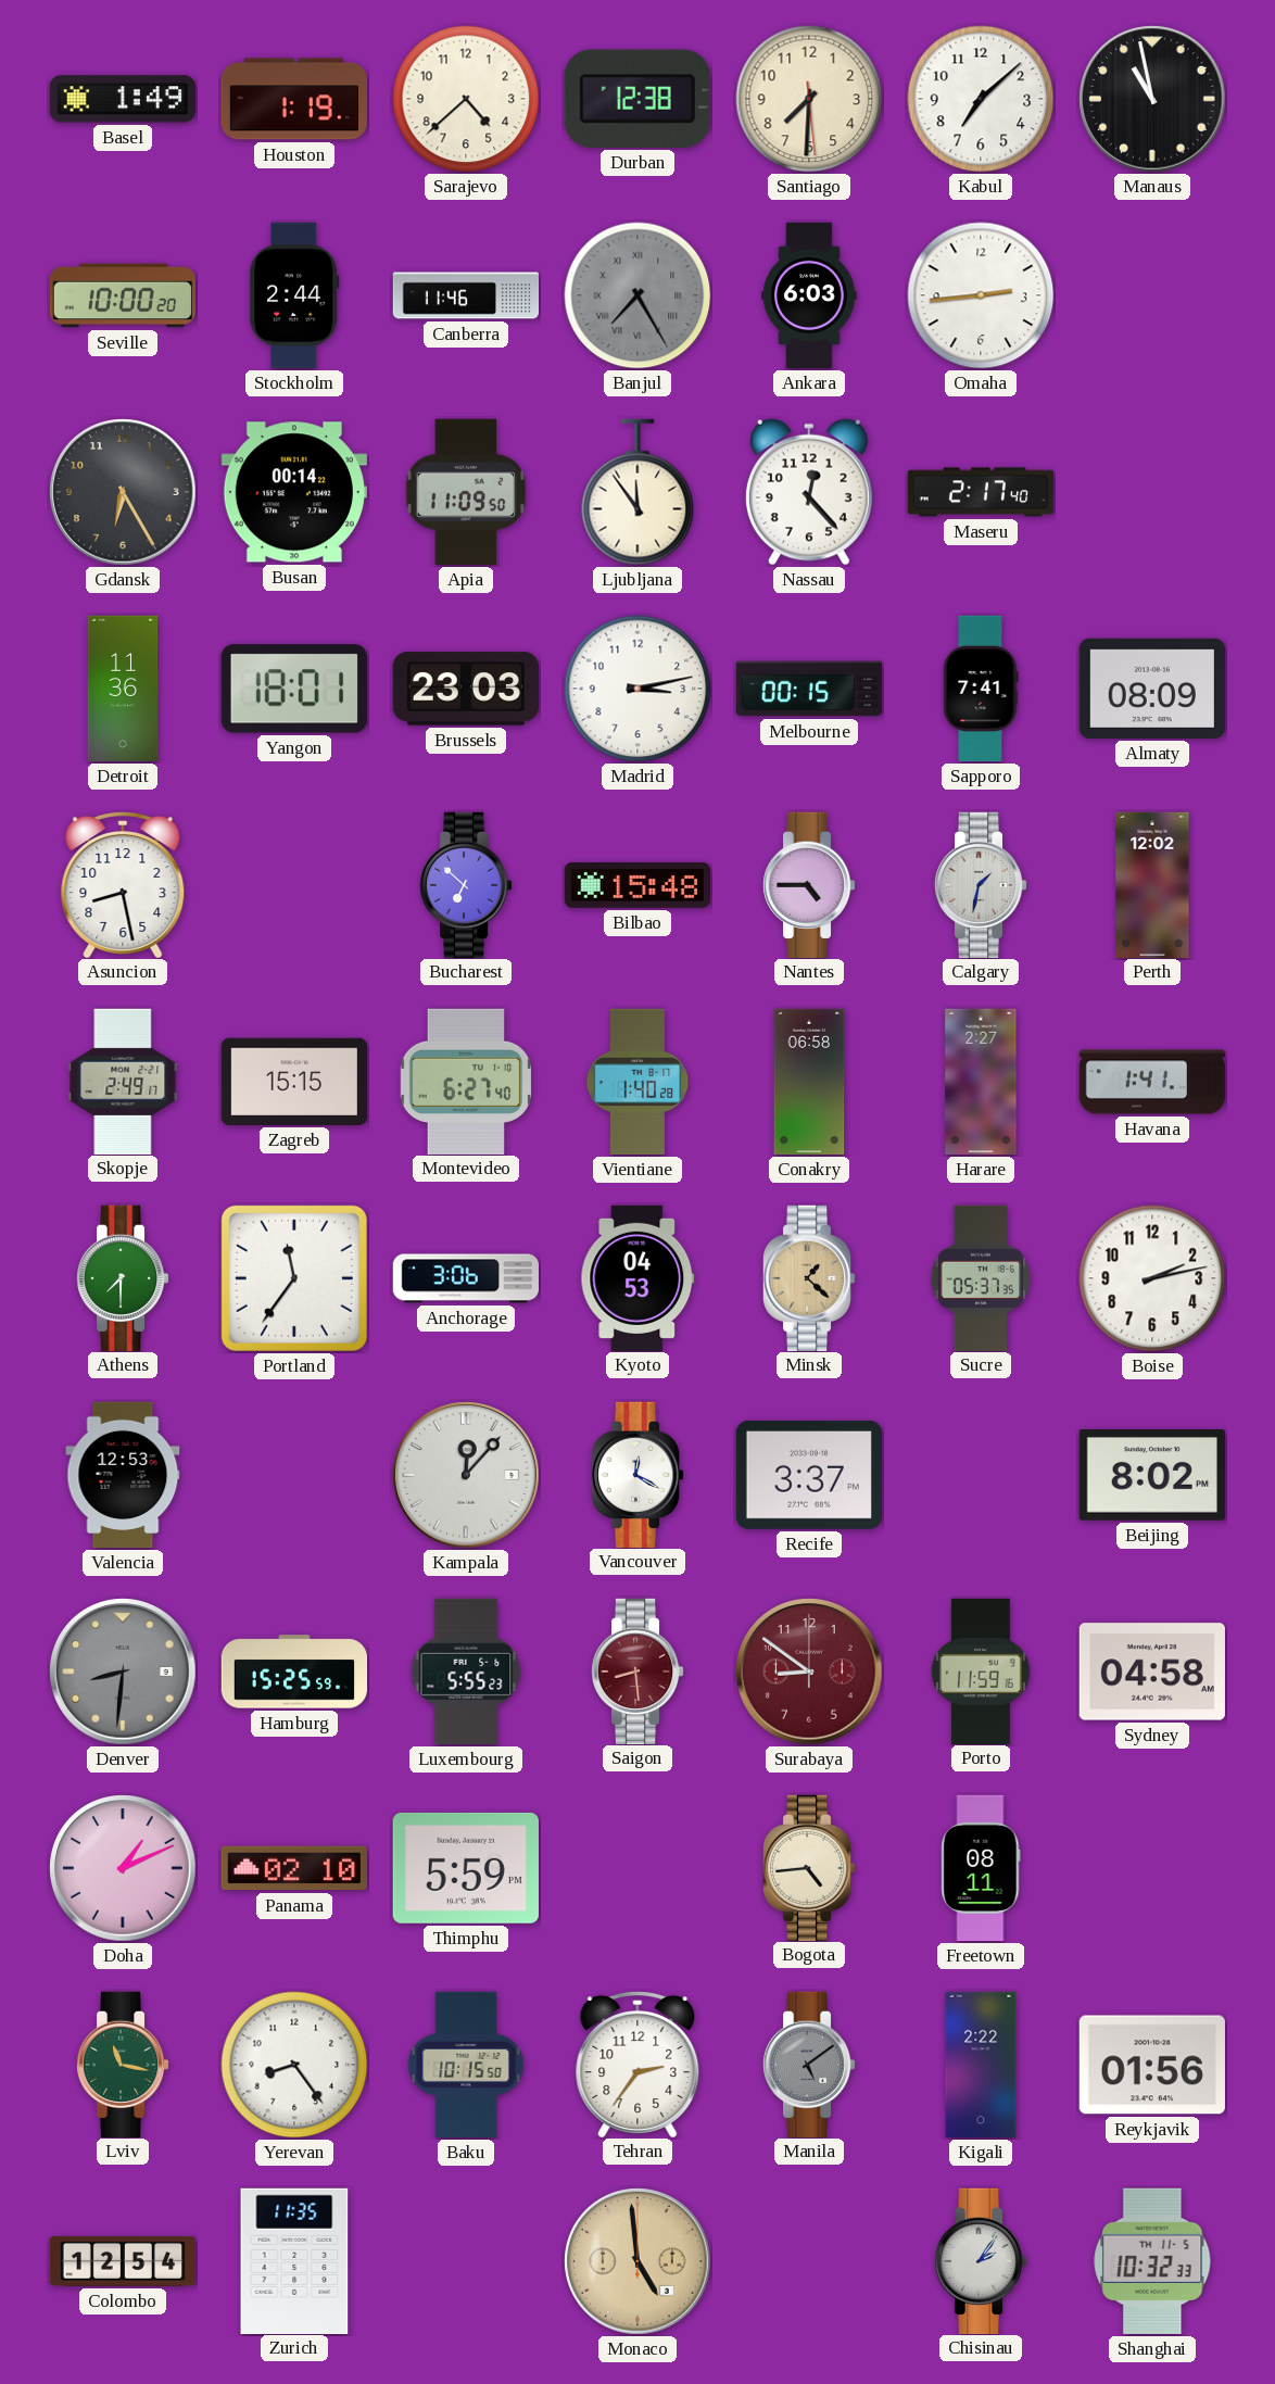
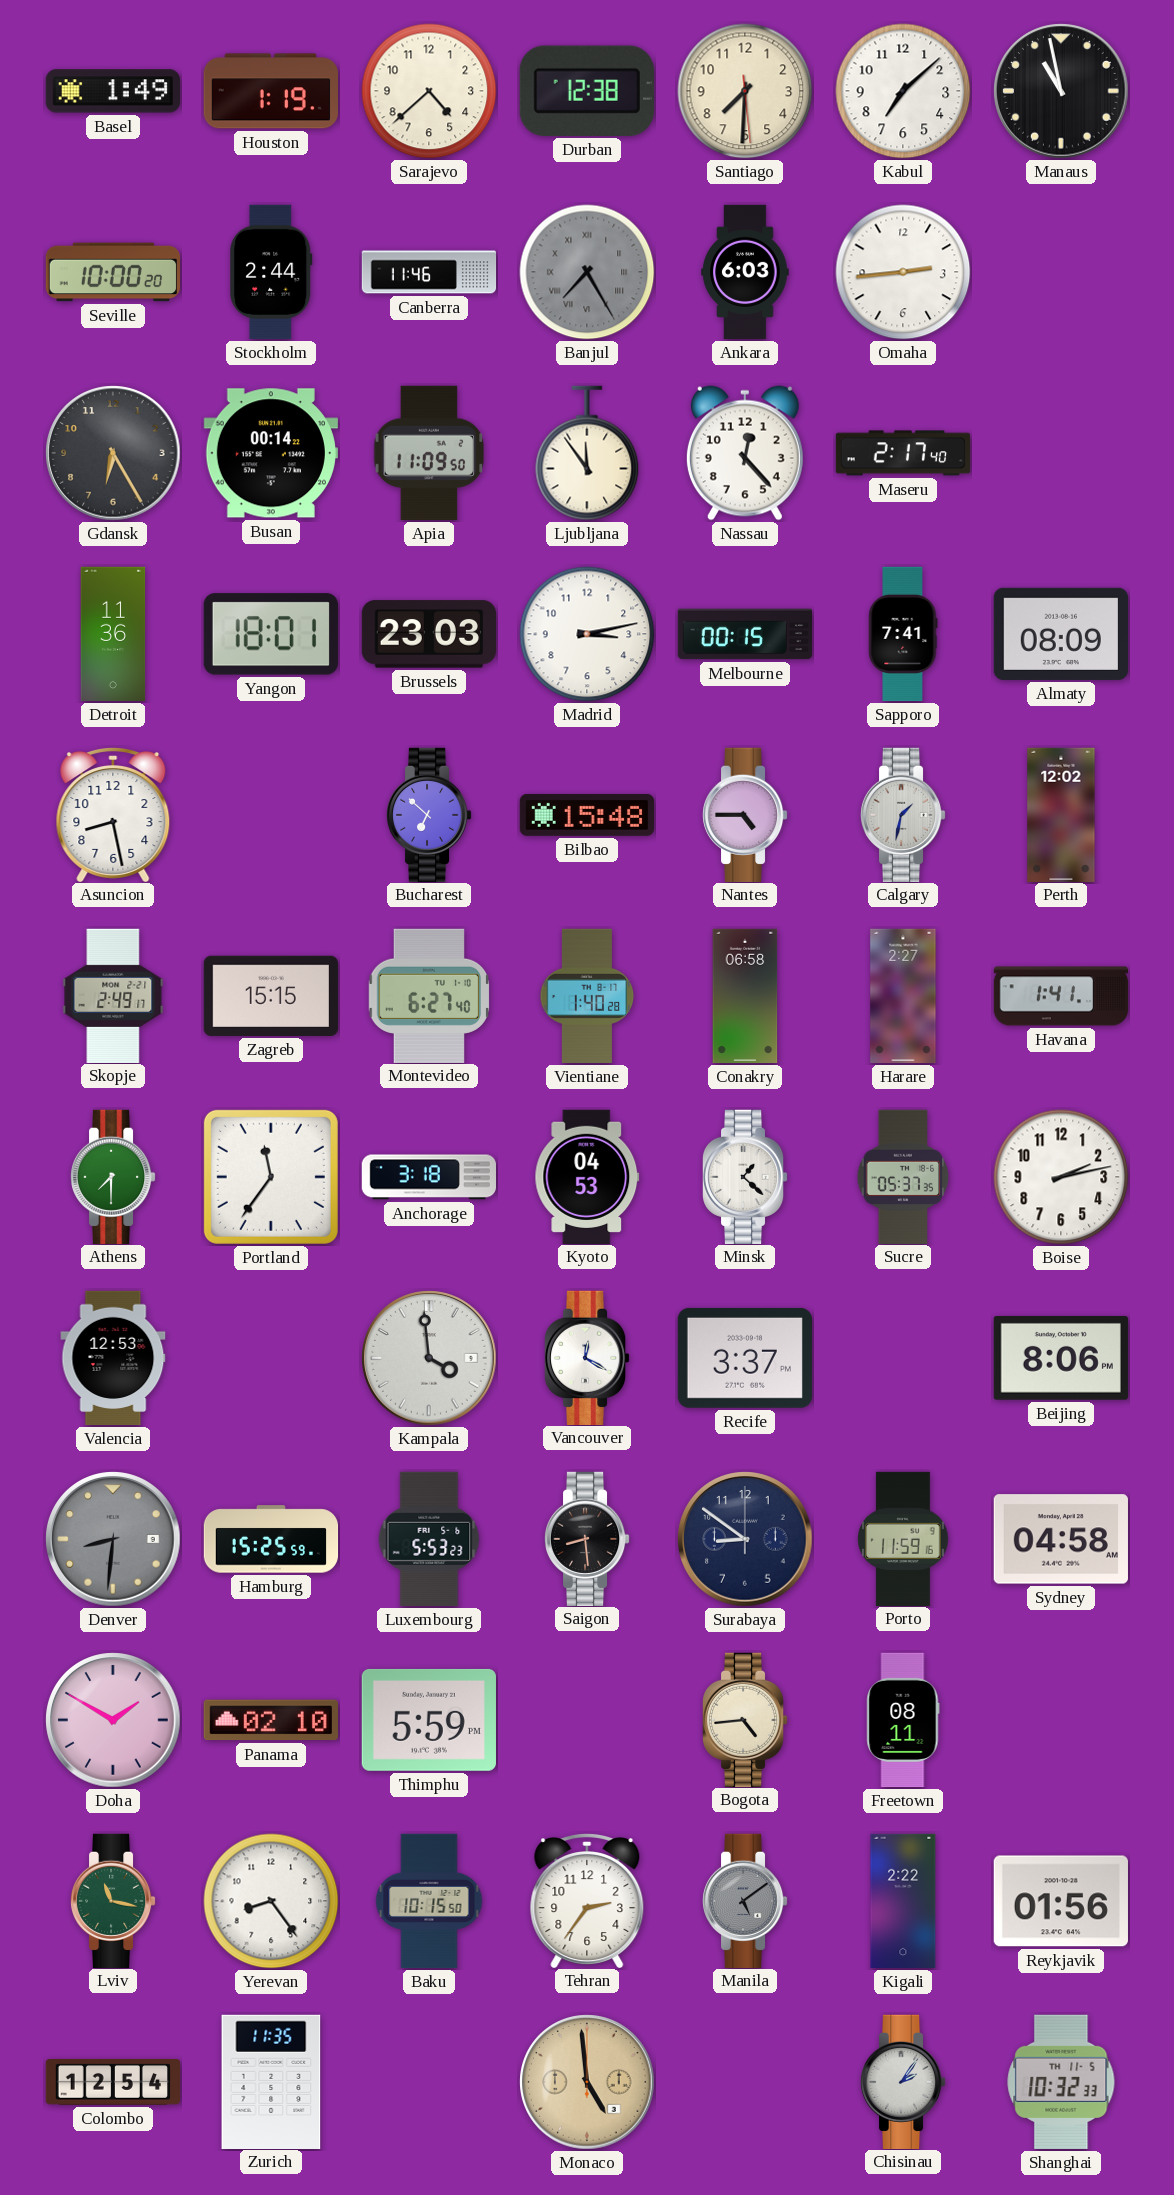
Anchorage: 3:06 -> 3:18
Minsk dial: champagne -> white
Kampala: 12:07 -> 3:59
Beijing: 8:02 -> 8:06
Luxembourg: 5:55 -> 5:53
Saigon dial: burgundy -> black
Surabaya dial: burgundy -> navy
Doha: 1:11 -> 1:50
